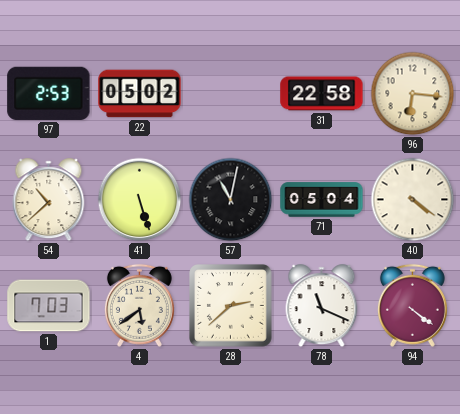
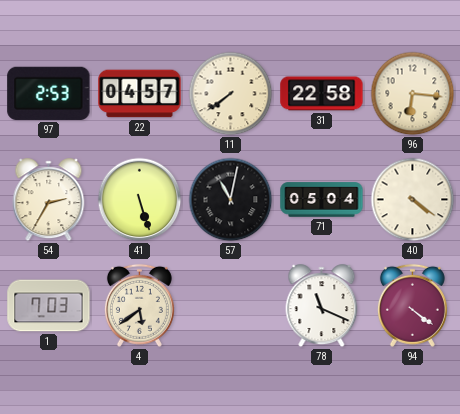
22: 05:02 -> 04:57
11: none -> 7:39
54: 10:38 -> 2:35
28: 2:38 -> none
